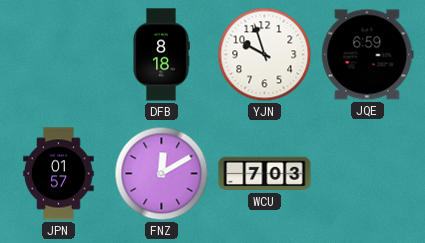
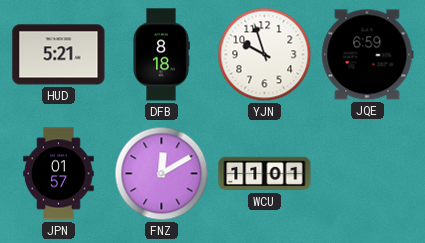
HUD: none -> 5:21
WCU: 7:03 -> 11:01
